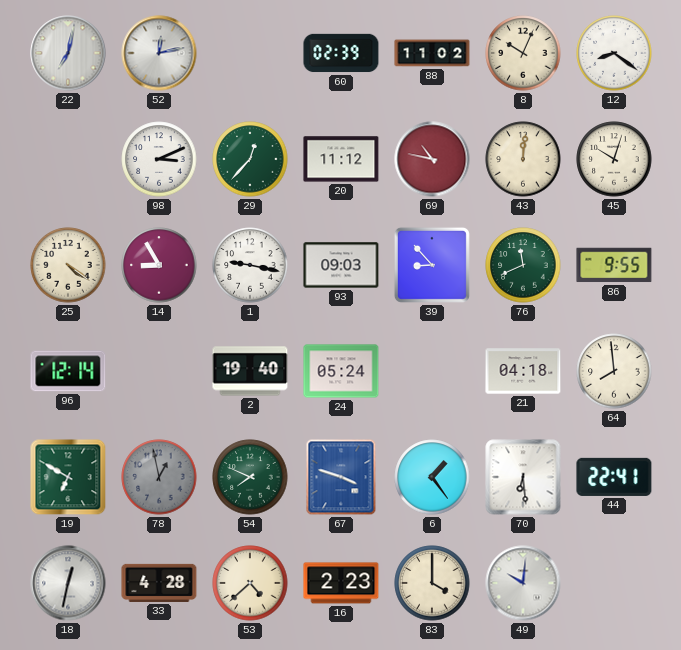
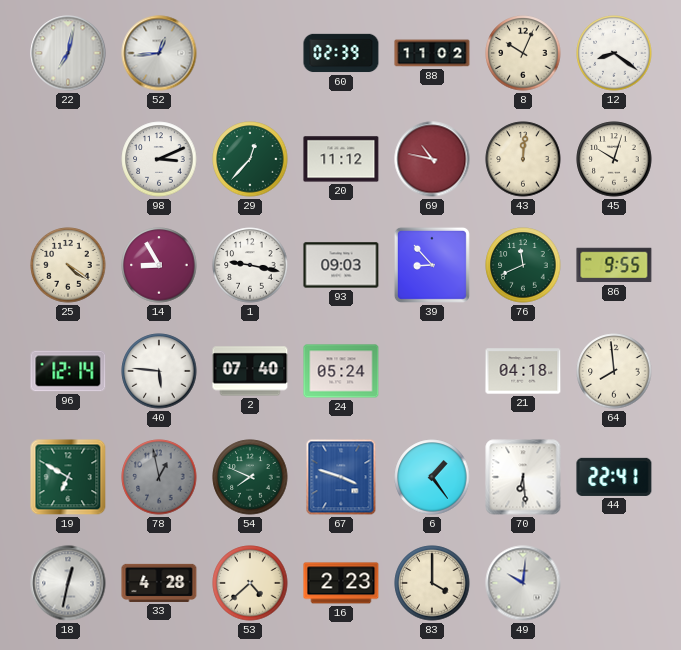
52: 12:13 -> 12:44
40: none -> 5:46
2: 19:40 -> 07:40
